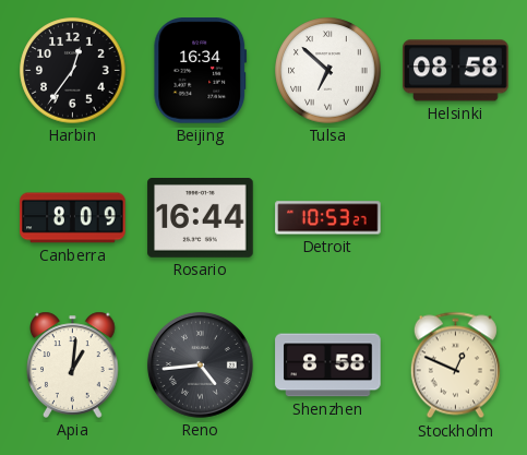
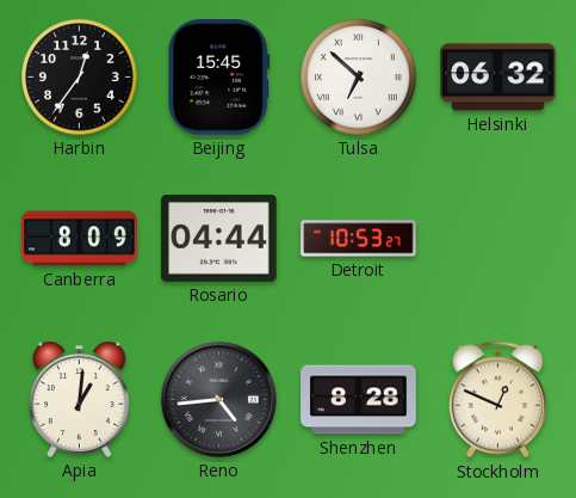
Beijing: 16:34 -> 15:45
Helsinki: 08:58 -> 06:32
Rosario: 16:44 -> 04:44
Shenzhen: 8:58 -> 8:28
